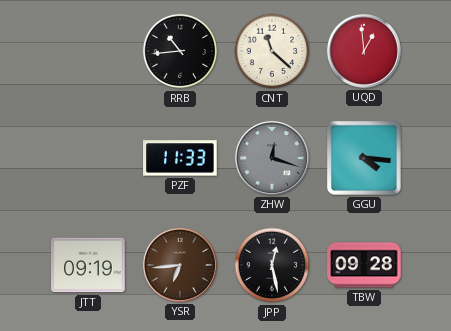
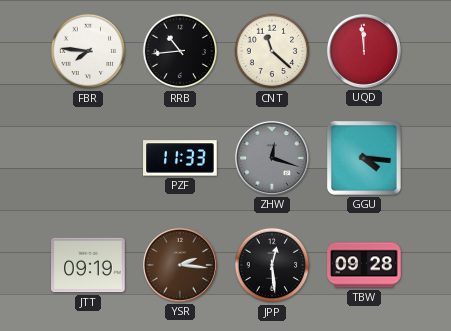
FBR: none -> 7:46
UQD: 12:59 -> 11:59
YSR: 6:44 -> 2:16
JPP: 12:28 -> 12:29
